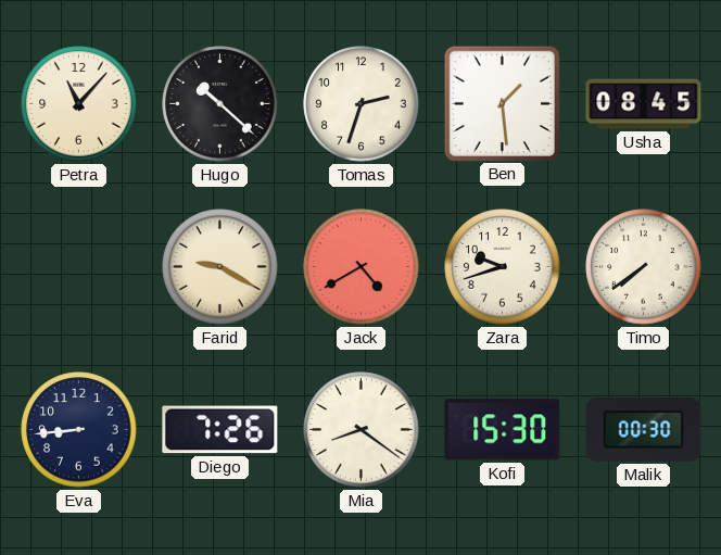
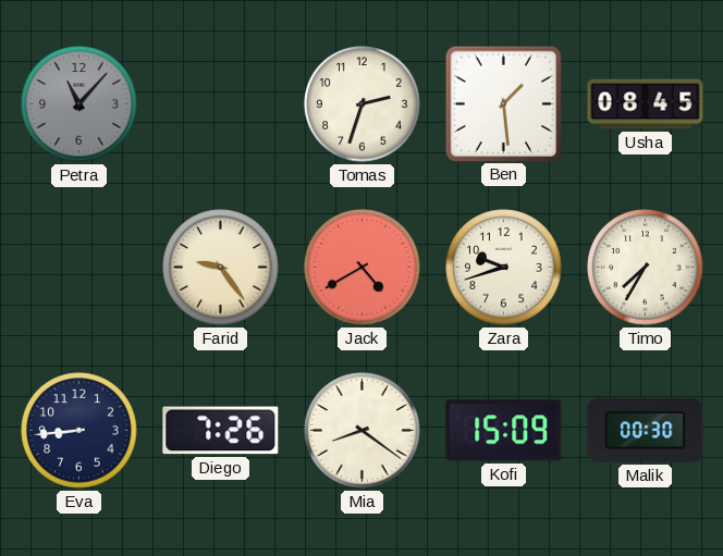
Petra dial: cream -> grey
Hugo: 10:22 -> none
Farid: 9:20 -> 9:24
Timo: 7:39 -> 7:35
Kofi: 15:30 -> 15:09
